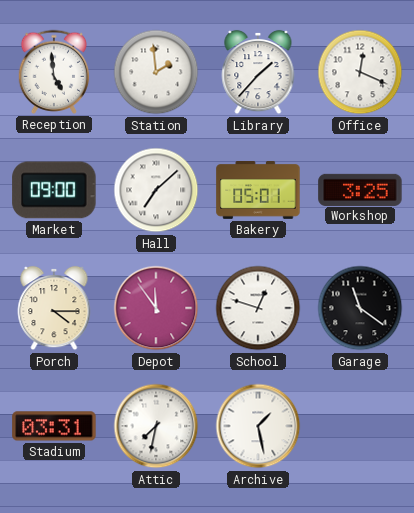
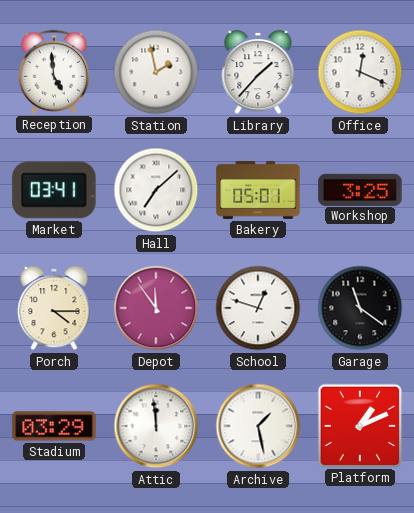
Station: 1:59 -> 1:58
Market: 09:00 -> 03:41
Stadium: 03:31 -> 03:29
Attic: 7:32 -> 11:59
Platform: none -> 1:11
